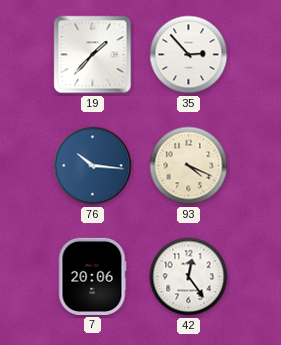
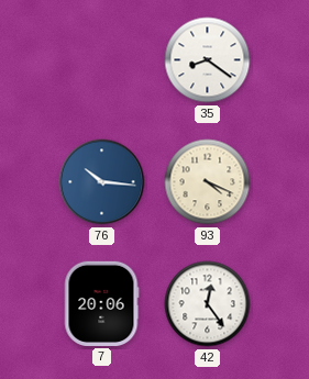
19: 1:37 -> none
35: 2:53 -> 8:21
